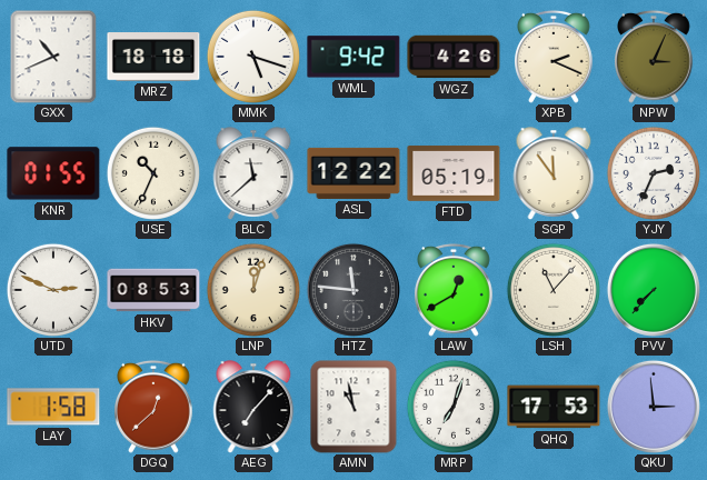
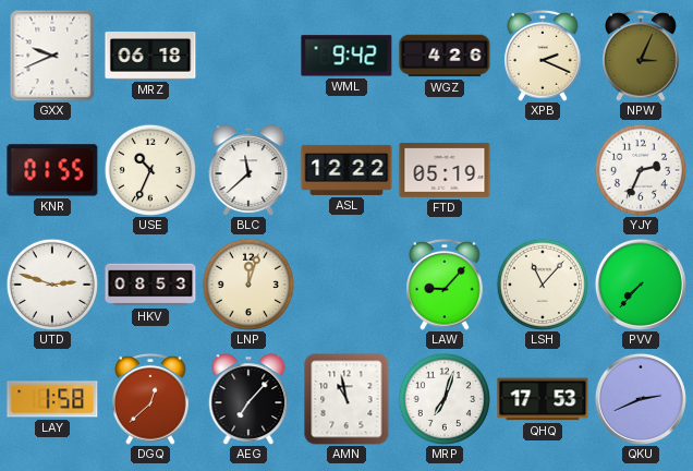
GXX: 10:41 -> 9:41
MRZ: 18:18 -> 06:18
MMK: 5:18 -> none
SGP: 11:54 -> none
UTD: 2:49 -> 2:48
HTZ: 11:46 -> none
LAW: 12:40 -> 9:07
QKU: 2:59 -> 2:41
